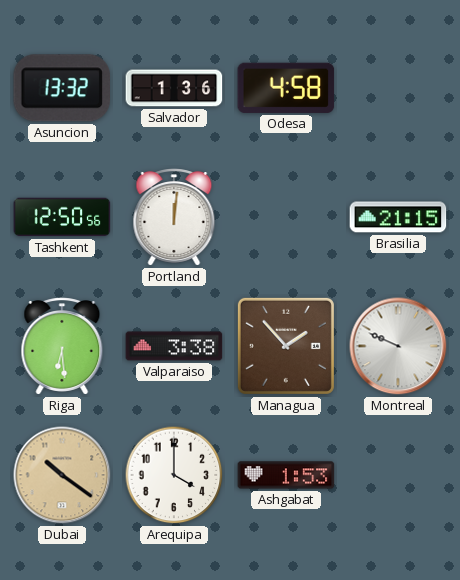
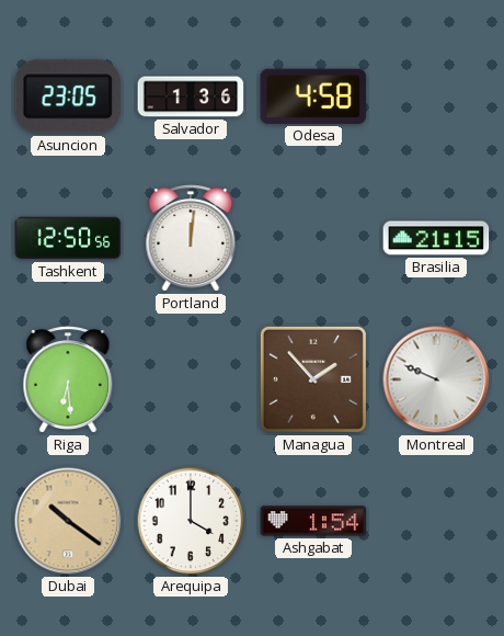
Asuncion: 13:32 -> 23:05
Valparaiso: 3:38 -> none
Ashgabat: 1:53 -> 1:54
